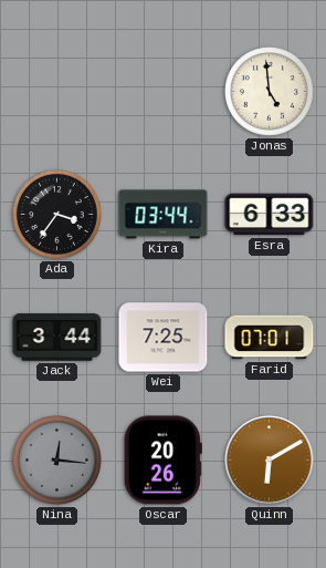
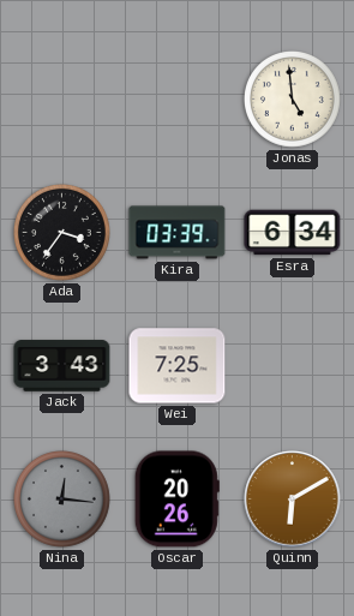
Kira: 03:44 -> 03:39
Esra: 6:33 -> 6:34
Jack: 3:44 -> 3:43
Farid: 07:01 -> none
